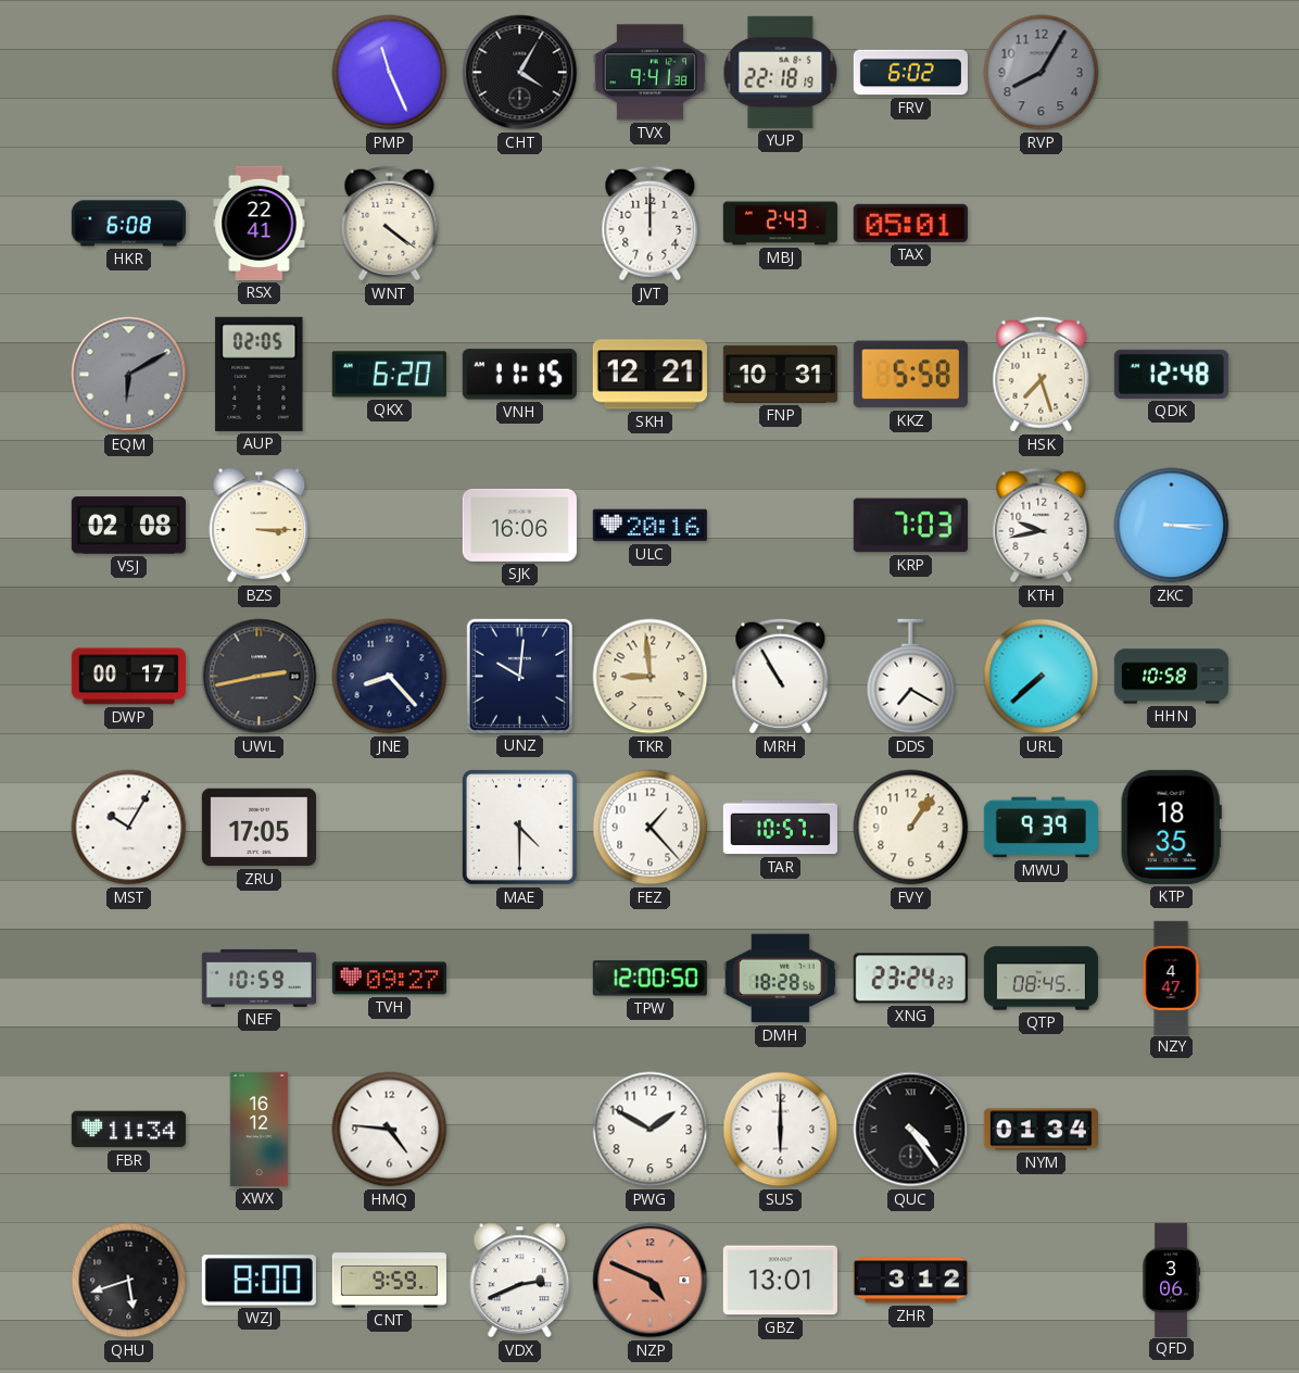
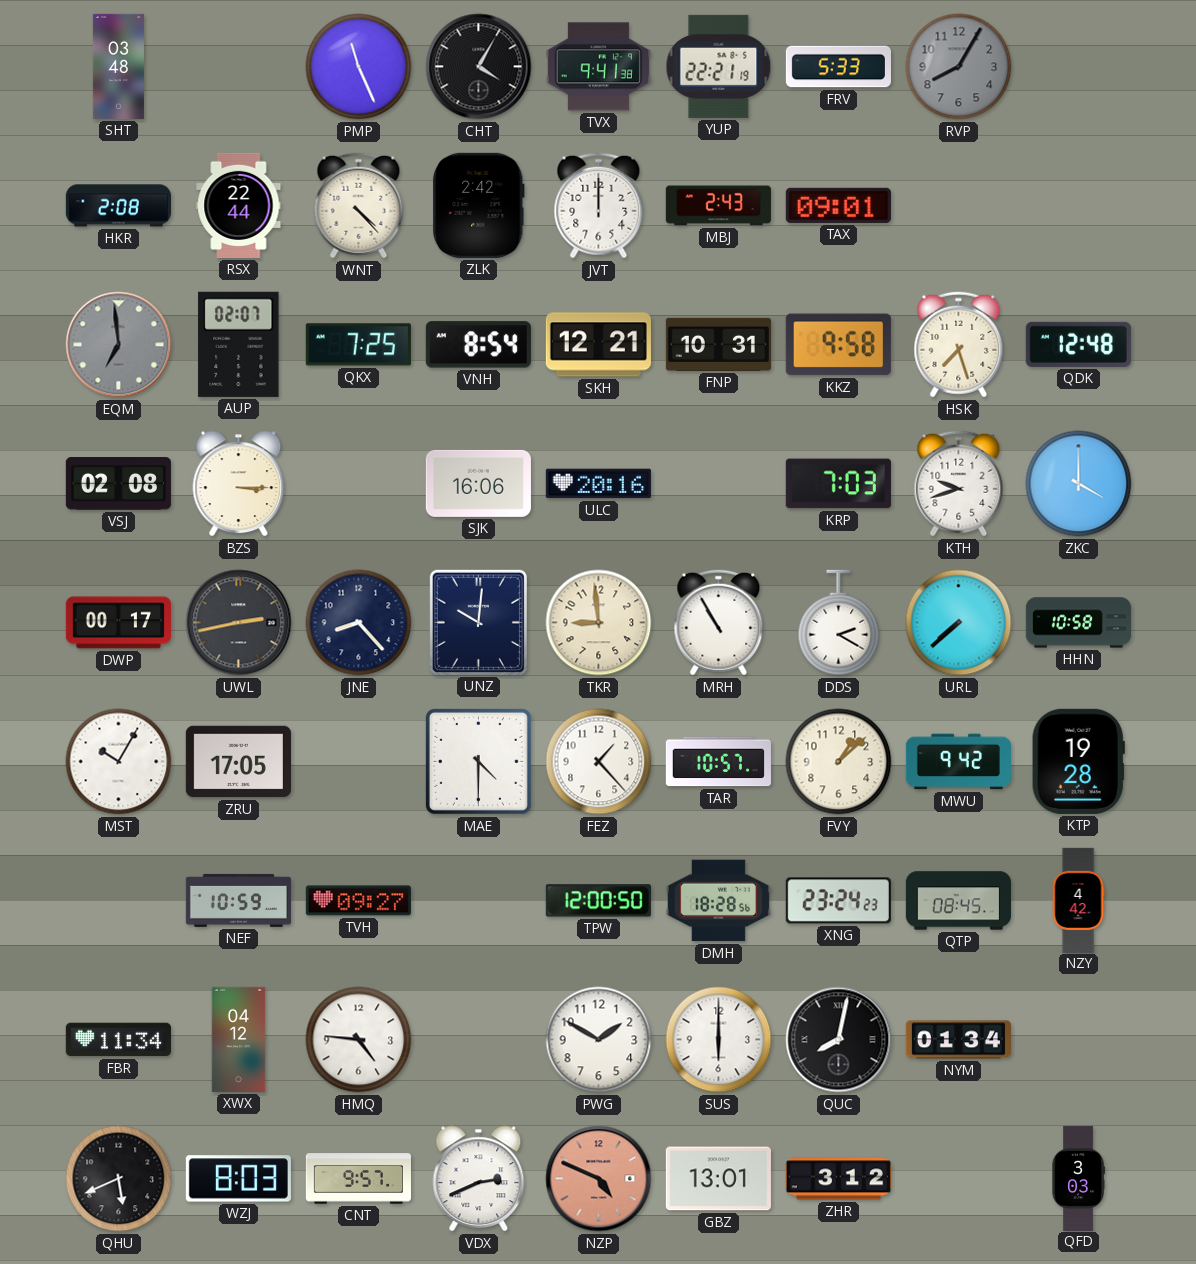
SHT: none -> 03:48
YUP: 22:18 -> 22:21
FRV: 6:02 -> 5:33
HKR: 6:08 -> 2:08
RSX: 22:41 -> 22:44
WNT: 4:21 -> 4:23
ZLK: none -> 2:42
TAX: 05:01 -> 09:01
EQM: 6:10 -> 6:59
AUP: 02:05 -> 02:07
QKX: 6:20 -> 7:25
VNH: 11:15 -> 8:54
KKZ: 5:58 -> 9:58
KTH: 9:43 -> 9:42
ZKC: 3:15 -> 4:00
DDS: 7:20 -> 2:20
FVY: 1:06 -> 1:08
MWU: 9:39 -> 9:42
KTP: 18:35 -> 19:28
NZY: 4:47 -> 4:42
XWX: 16:12 -> 04:12
QUC: 4:24 -> 8:02
QHU: 5:42 -> 5:41
WZJ: 8:00 -> 8:03
CNT: 9:59 -> 9:57
QFD: 3:06 -> 3:03
